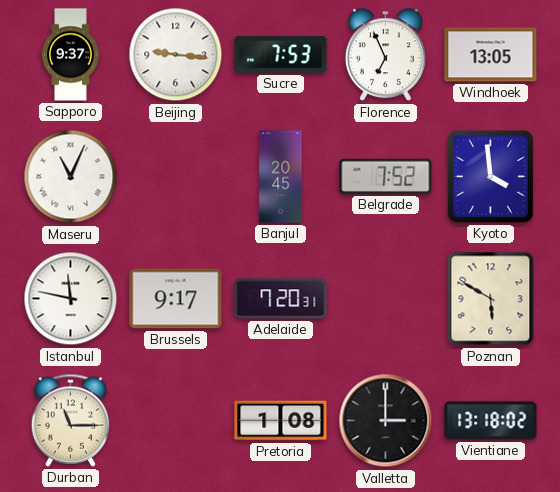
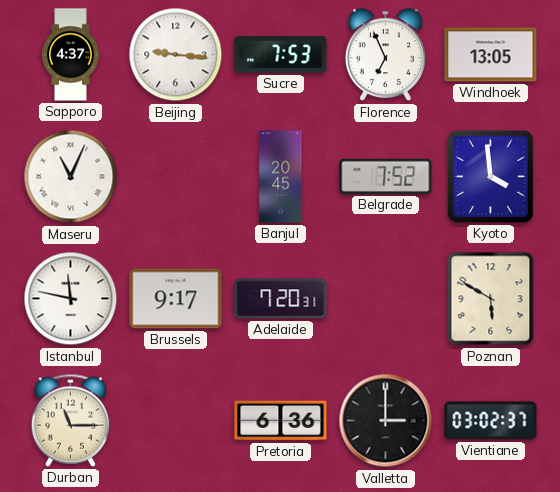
Sapporo: 9:37 -> 4:37
Pretoria: 1:08 -> 6:36
Vientiane: 13:18 -> 03:02
